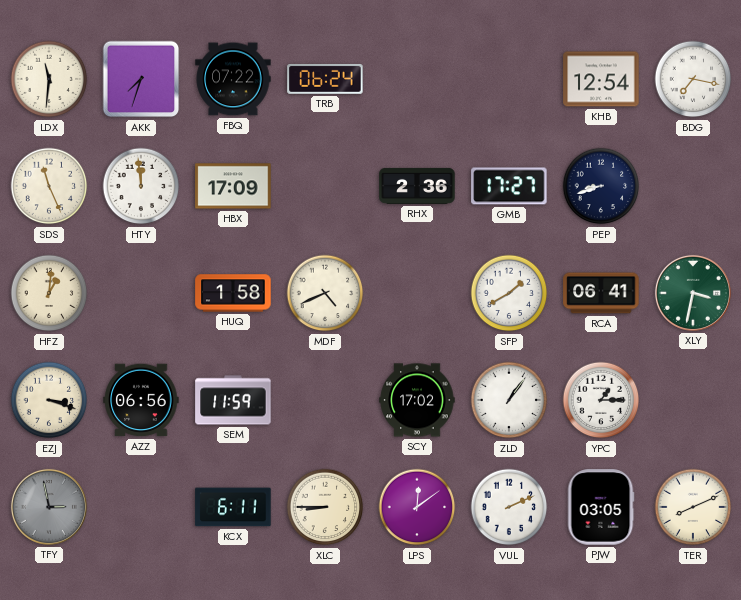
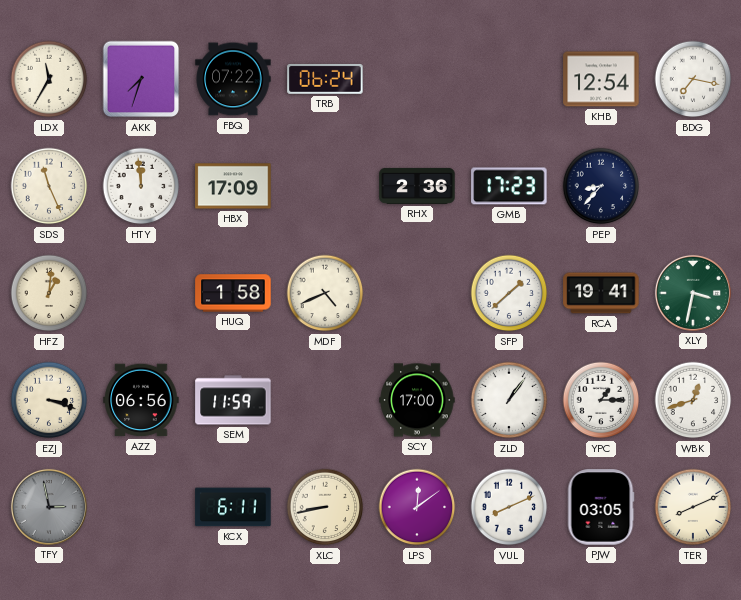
LDX: 11:31 -> 11:35
GMB: 17:27 -> 17:23
PEP: 8:42 -> 8:37
SFP: 1:40 -> 1:38
RCA: 06:41 -> 19:41
SCY: 17:02 -> 17:00
WBK: none -> 12:42
XLC: 8:45 -> 8:43
VUL: 2:11 -> 8:11
